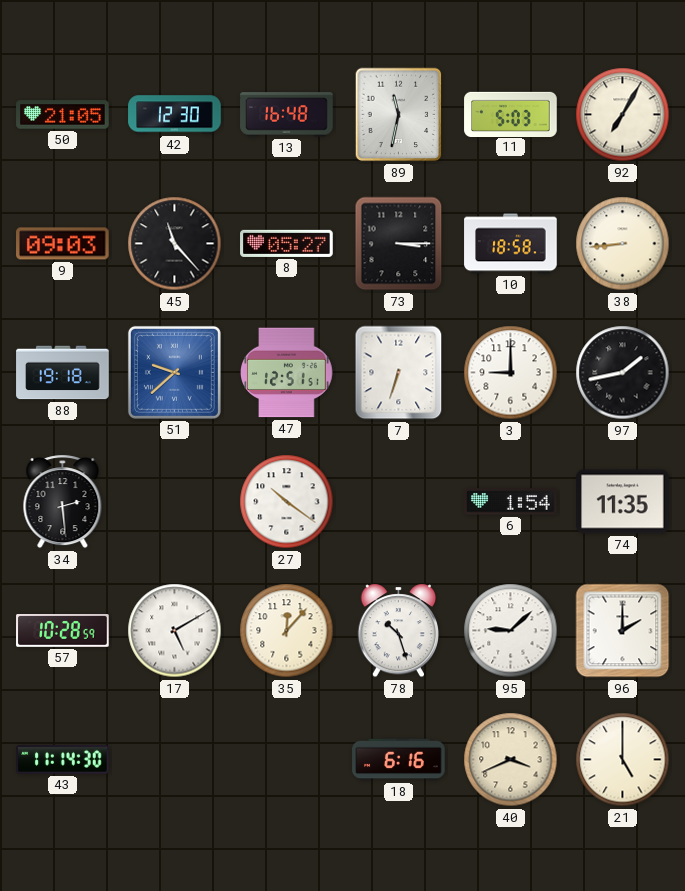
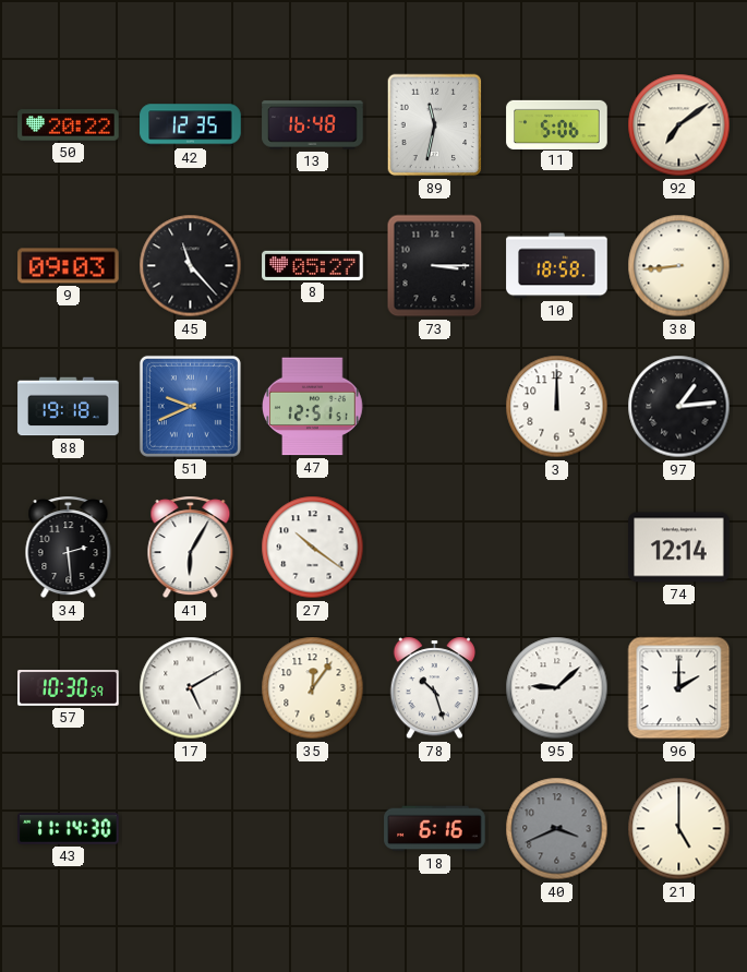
50: 21:05 -> 20:22
42: 12:30 -> 12:35
11: 5:03 -> 5:06
92: 7:05 -> 7:09
51: 9:38 -> 9:41
7: 6:33 -> none
3: 9:00 -> 12:00
97: 1:43 -> 1:14
41: none -> 6:05
6: 1:54 -> none
74: 11:35 -> 12:14
57: 10:28 -> 10:30
35: 12:07 -> 12:06
40 dial: cream -> grey
